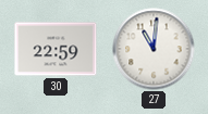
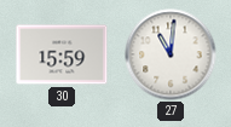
30: 22:59 -> 15:59
